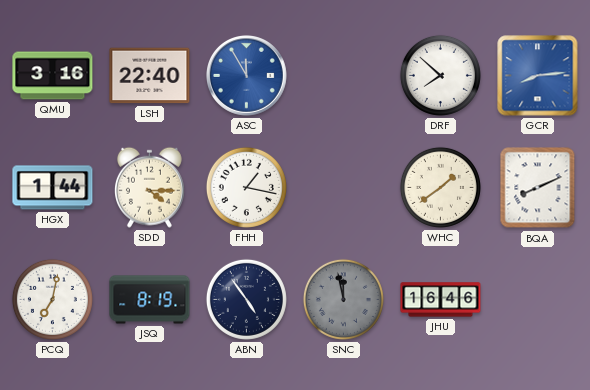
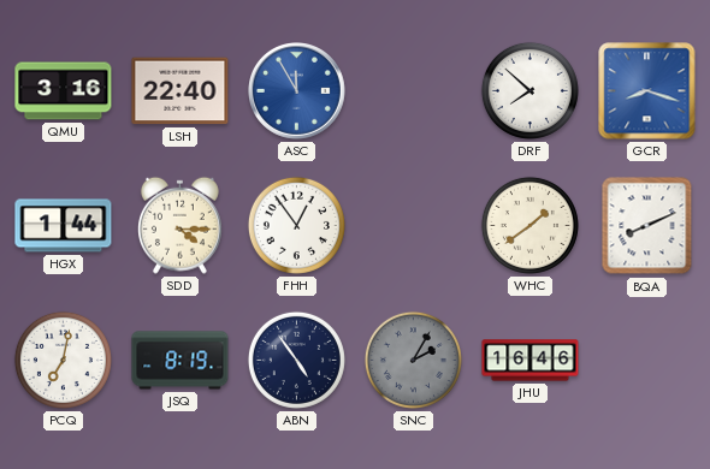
GCR: 8:14 -> 8:18
FHH: 1:17 -> 12:54
SNC: 11:58 -> 2:05
